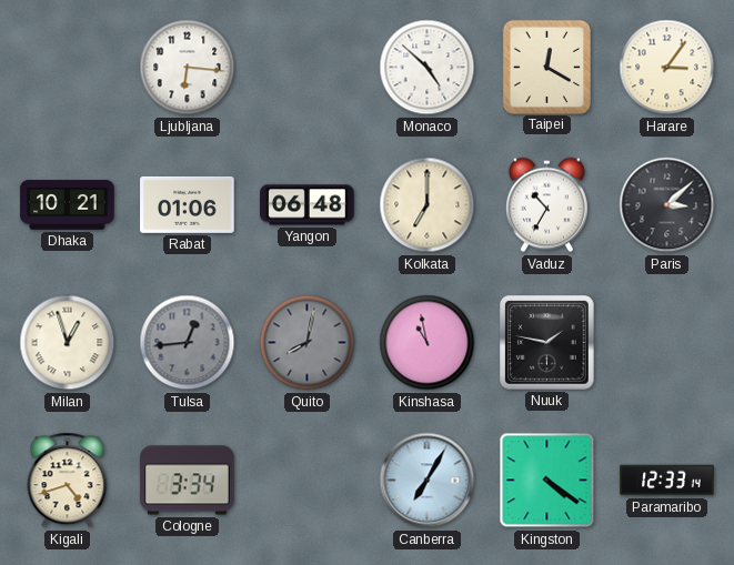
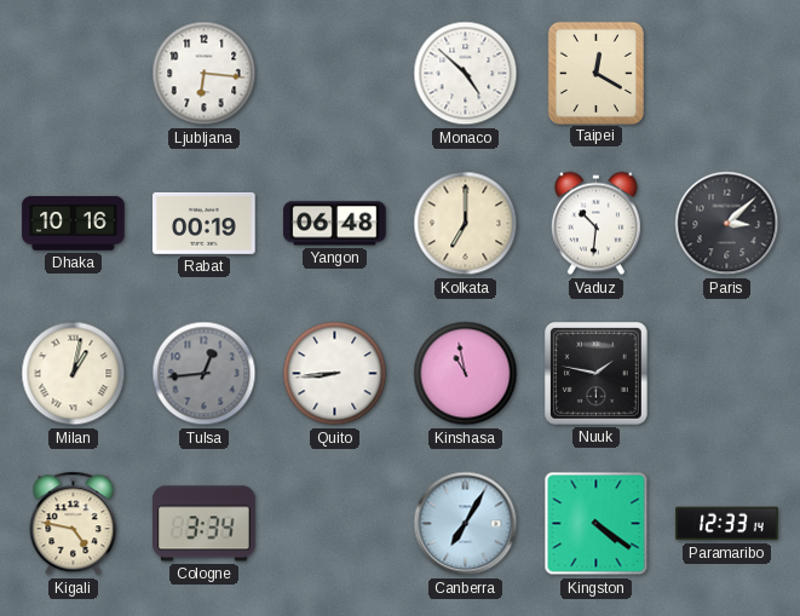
Harare: 3:06 -> none
Dhaka: 10:21 -> 10:16
Rabat: 01:06 -> 00:19
Vaduz: 10:35 -> 10:31
Milan: 12:57 -> 1:02
Quito: 8:02 -> 8:44
Quito dial: grey -> white
Kigali: 4:42 -> 4:47
